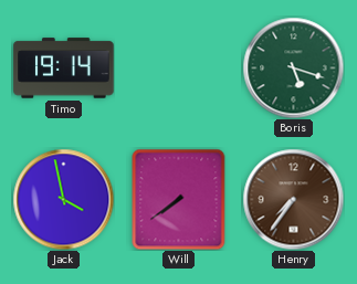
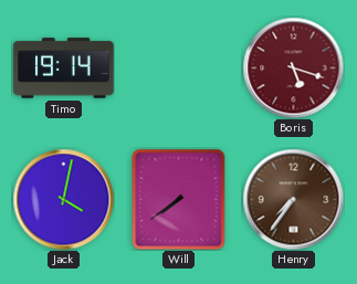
Boris dial: green -> burgundy
Jack: 3:58 -> 4:02
